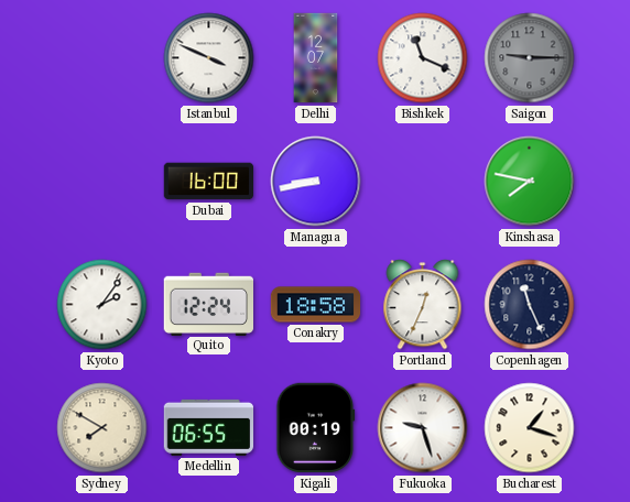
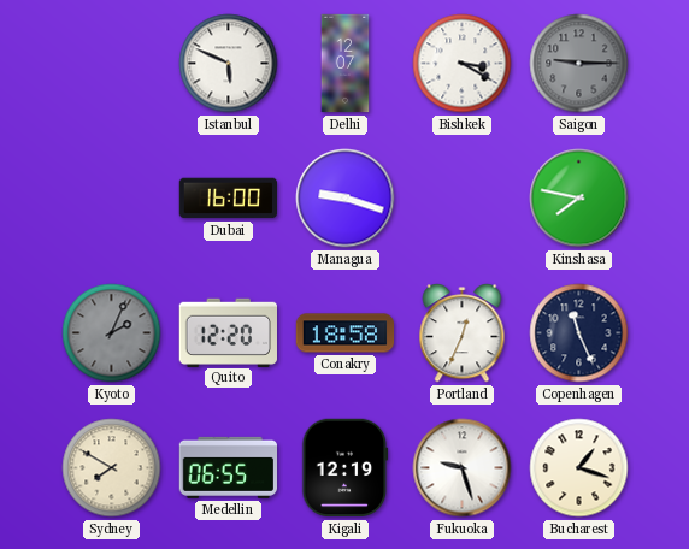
Istanbul: 3:49 -> 5:49
Bishkek: 11:19 -> 3:20
Managua: 8:43 -> 9:18
Kyoto: 2:06 -> 2:04
Kyoto dial: white -> grey
Quito: 12:24 -> 12:20
Kigali: 00:19 -> 12:19
